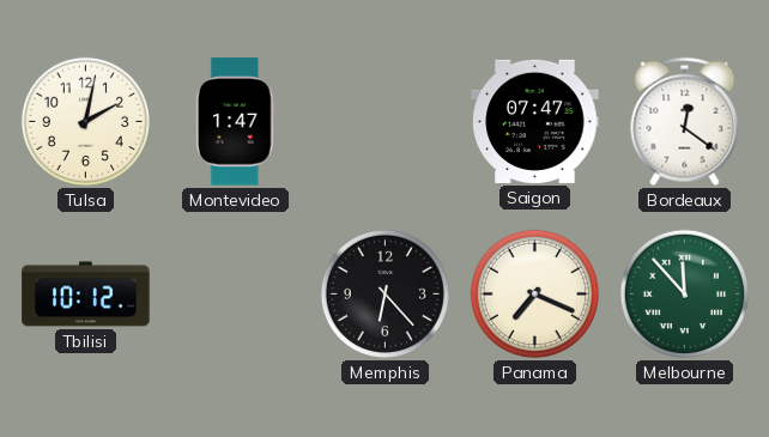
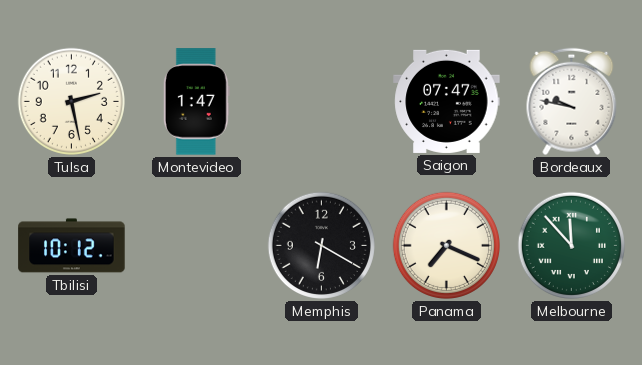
Tulsa: 2:02 -> 2:28
Bordeaux: 12:21 -> 9:47
Memphis: 6:23 -> 6:20
